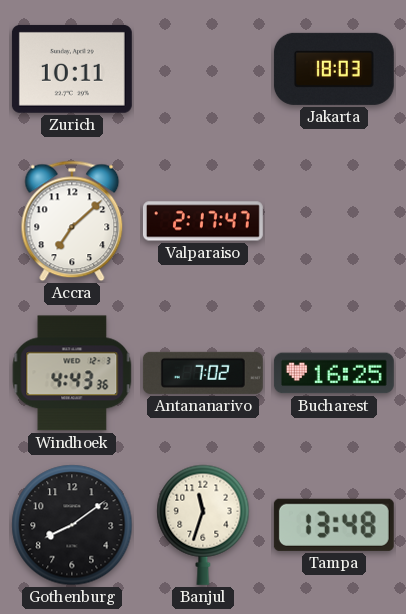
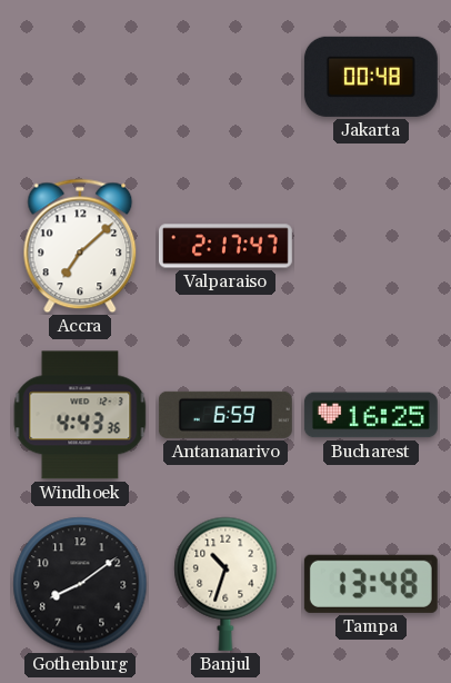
Zurich: 10:11 -> none
Jakarta: 18:03 -> 00:48
Antananarivo: 7:02 -> 6:59
Banjul: 11:33 -> 10:33
